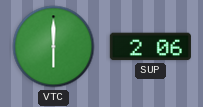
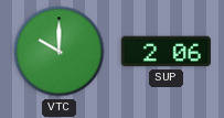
VTC: 6:00 -> 10:00
